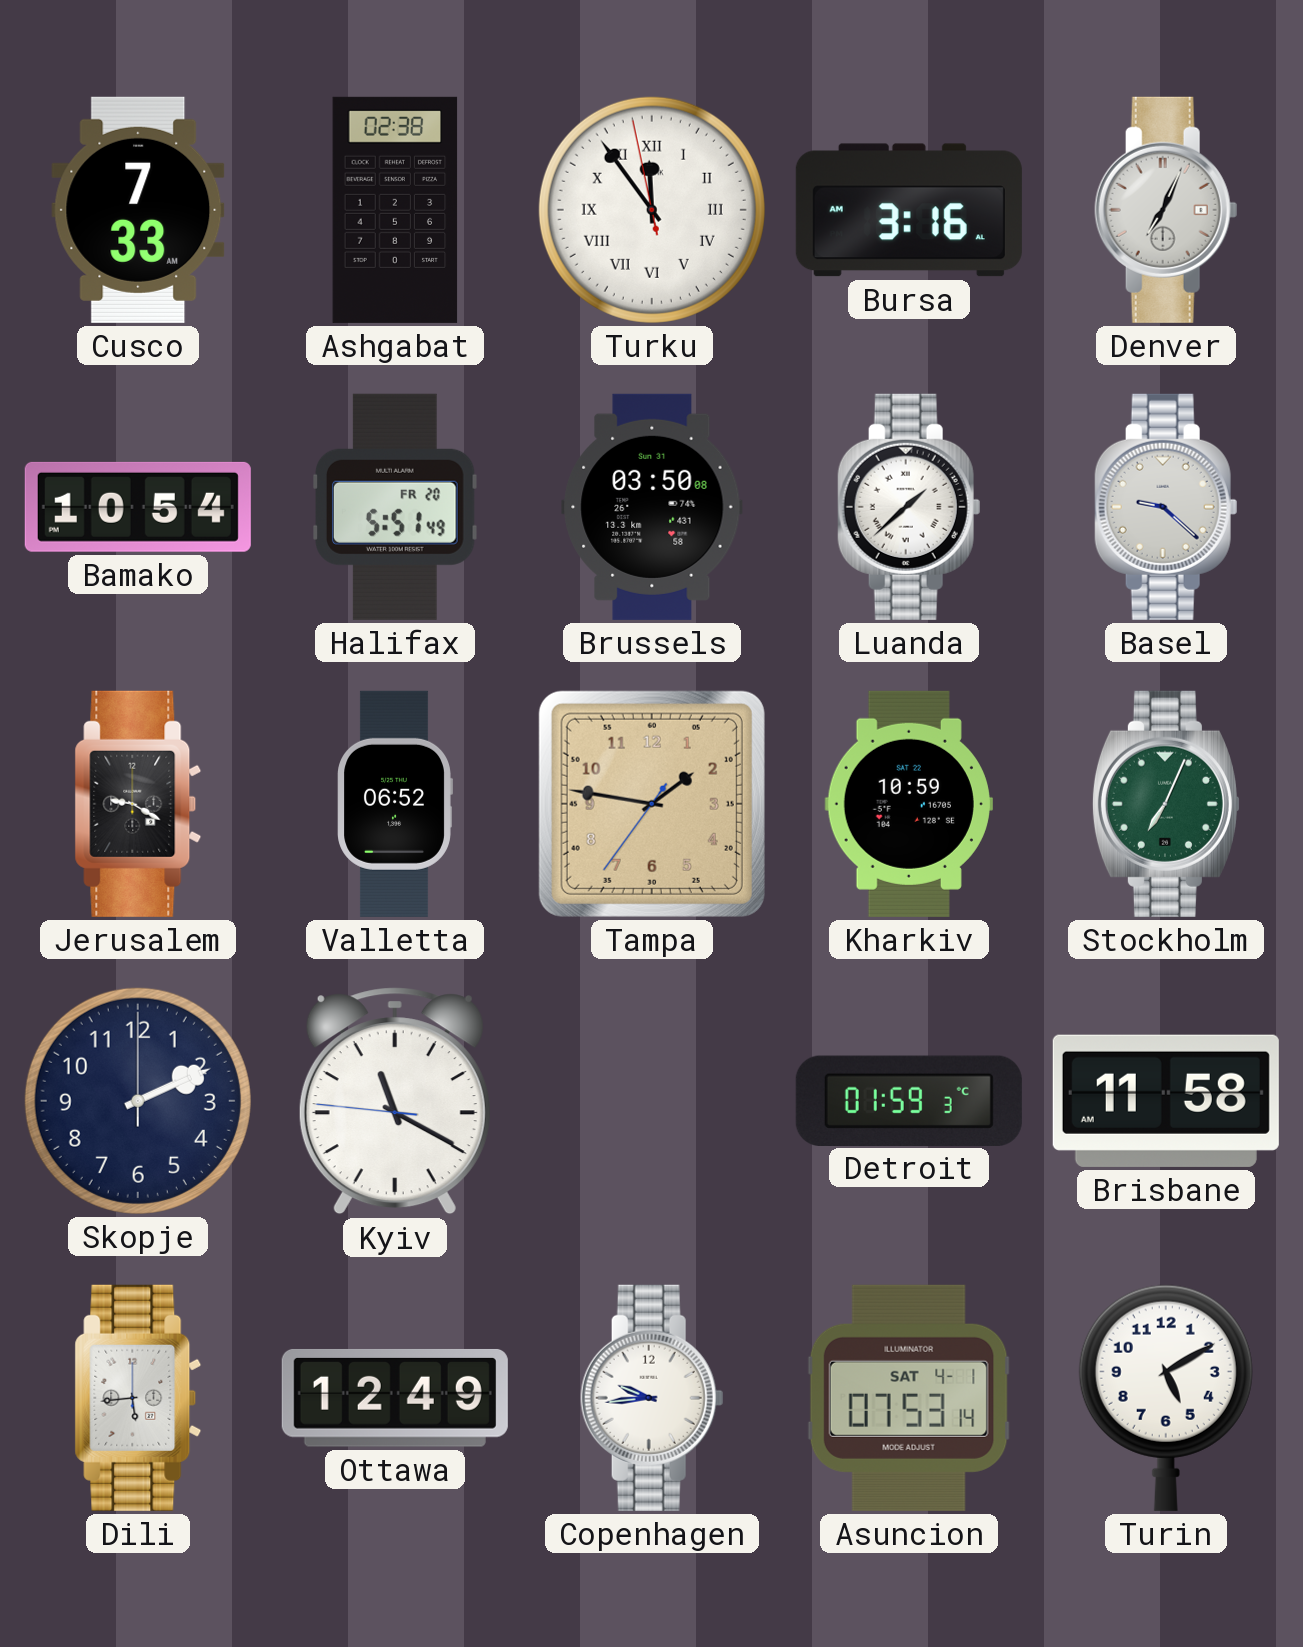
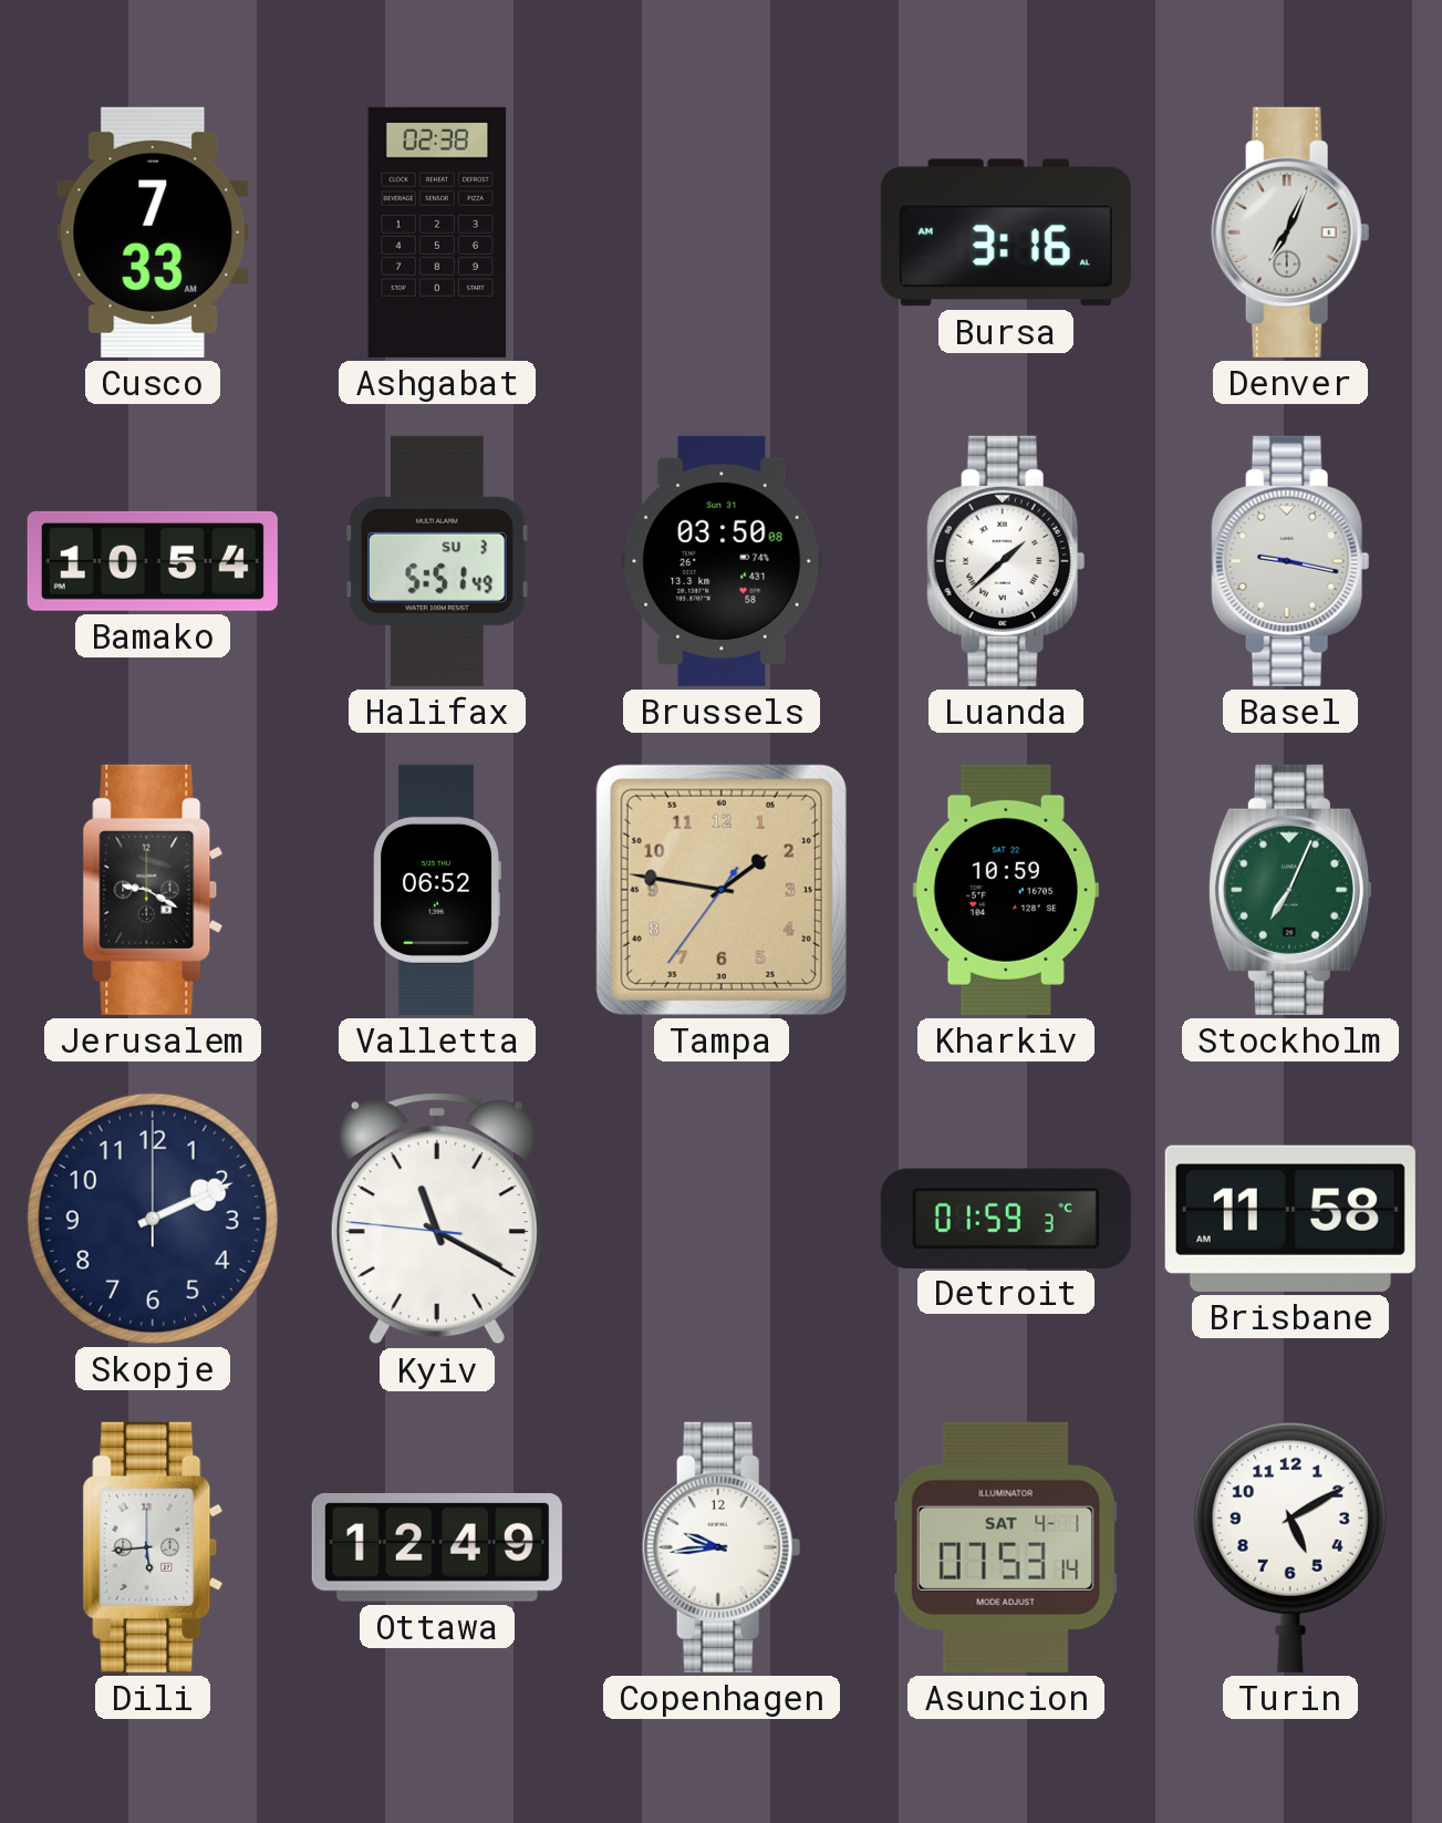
Turku: 11:53 -> none
Halifax date: FR 20 -> SU 3
Basel: 9:22 -> 9:17
